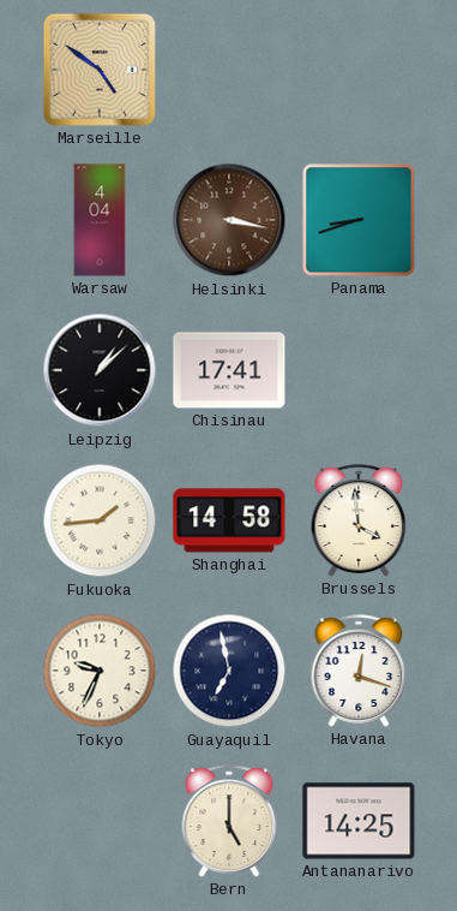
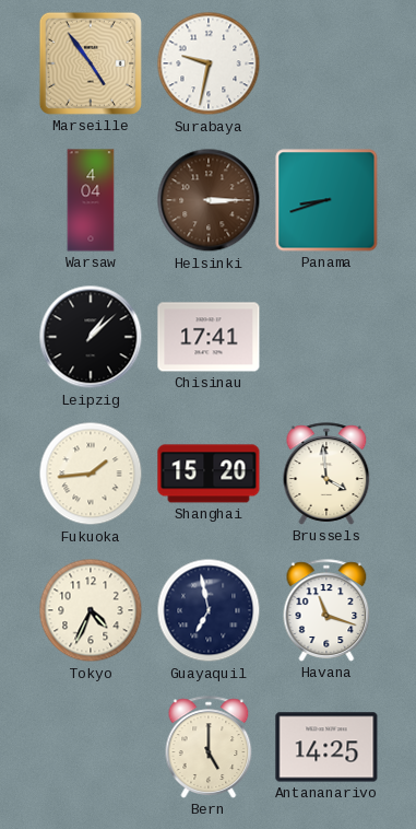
Marseille: 4:51 -> 4:54
Surabaya: none -> 9:32
Helsinki: 3:17 -> 3:15
Shanghai: 14:58 -> 15:20
Tokyo: 9:34 -> 4:34
Havana: 12:18 -> 11:18
